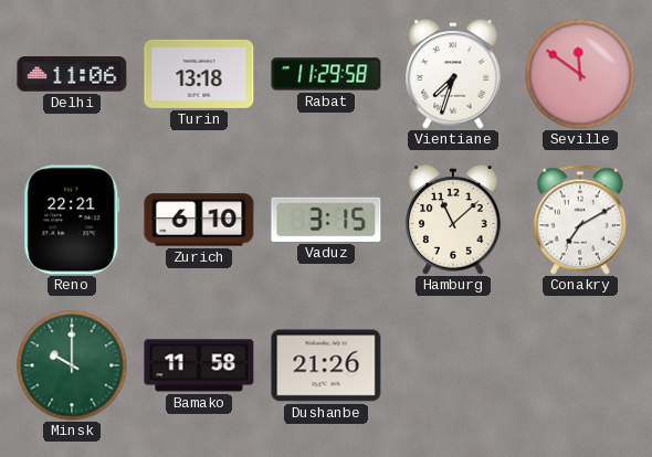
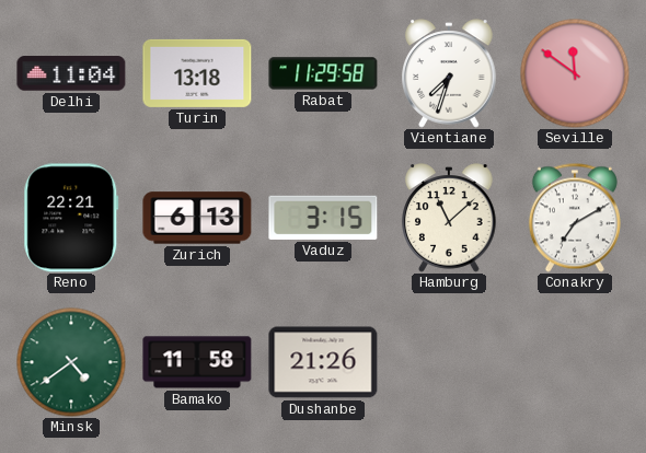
Delhi: 11:06 -> 11:04
Zurich: 6:10 -> 6:13
Minsk: 10:00 -> 4:39
